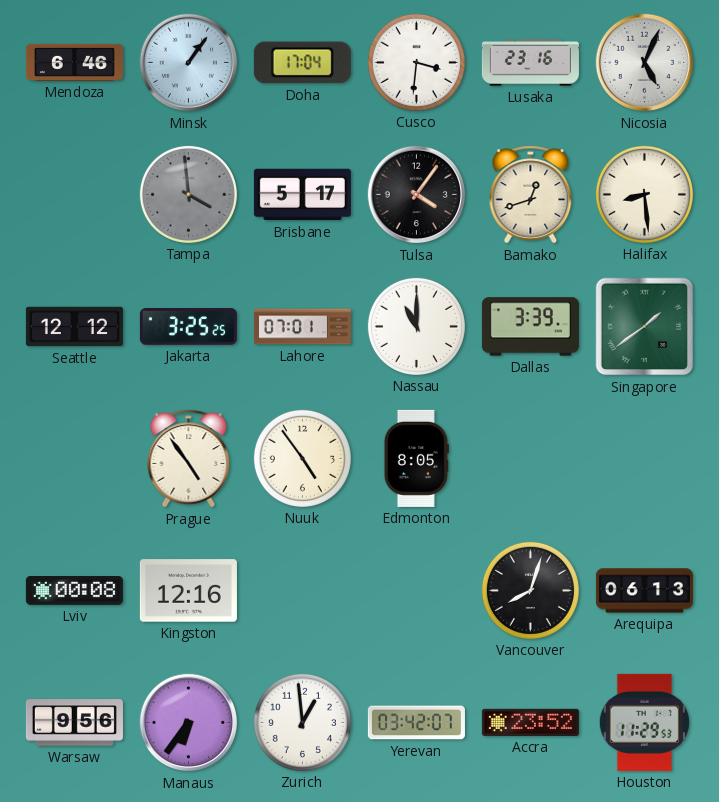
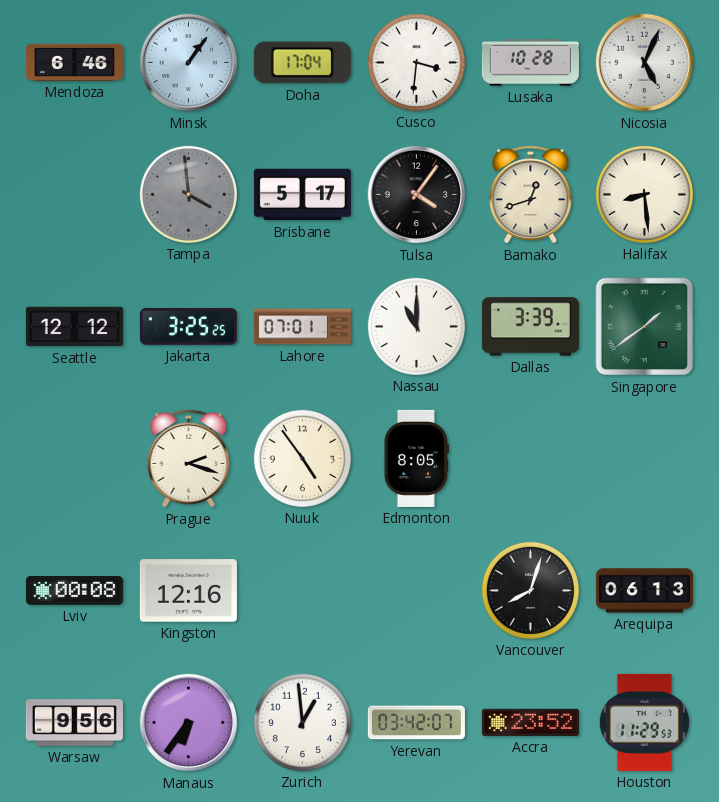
Lusaka: 23:16 -> 10:28
Prague: 4:54 -> 2:18
